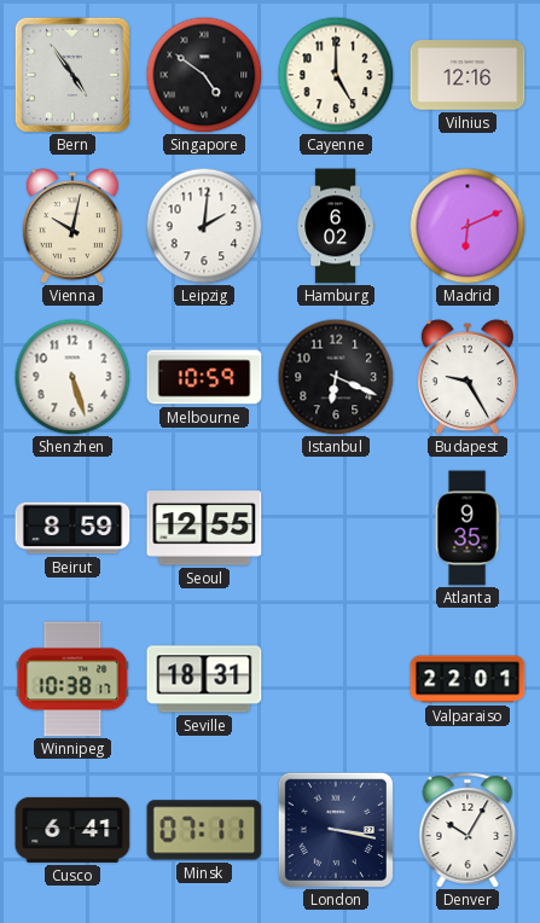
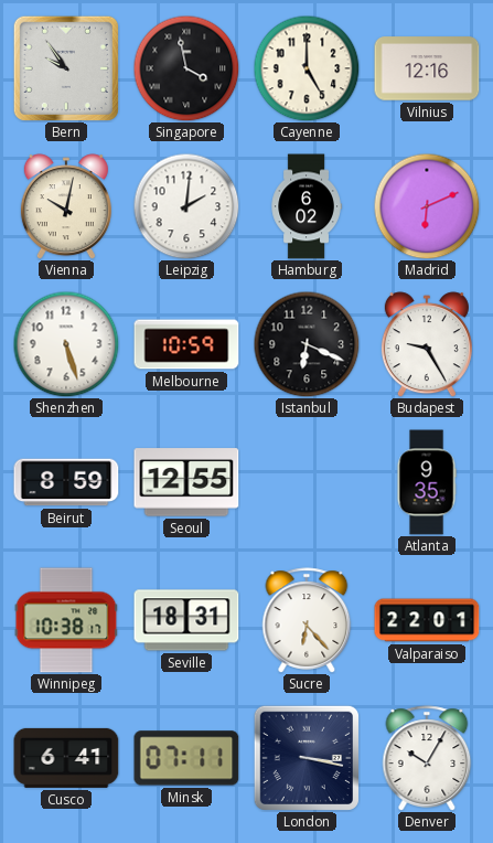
Bern: 4:54 -> 9:54
Singapore: 4:51 -> 3:58
Sucre: none -> 6:23
